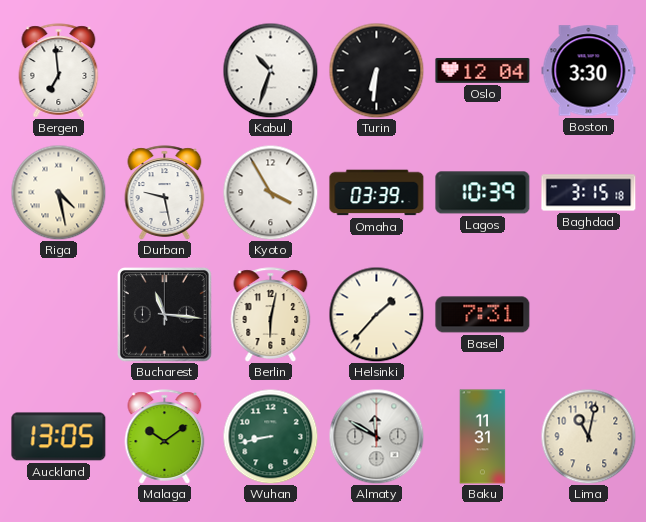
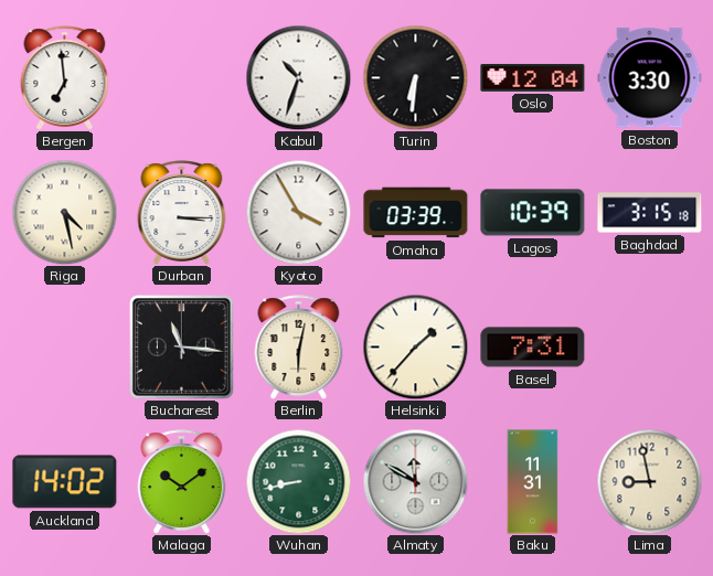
Durban: 9:28 -> 3:15
Auckland: 13:05 -> 14:02
Lima: 11:02 -> 8:58
